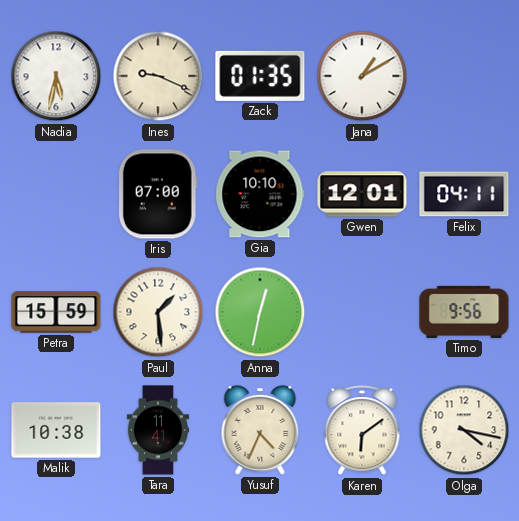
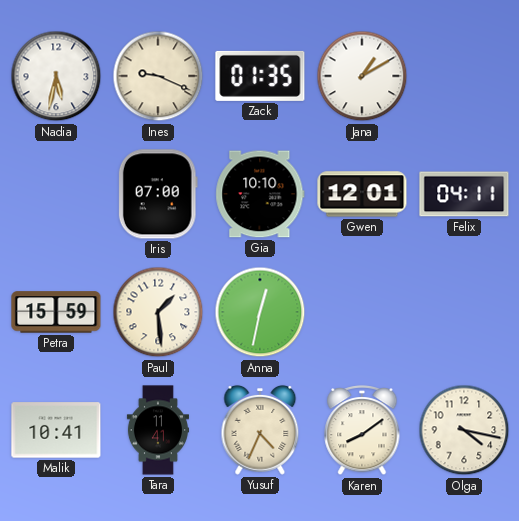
Timo: 9:56 -> none
Malik: 10:38 -> 10:41
Karen: 6:09 -> 8:09
